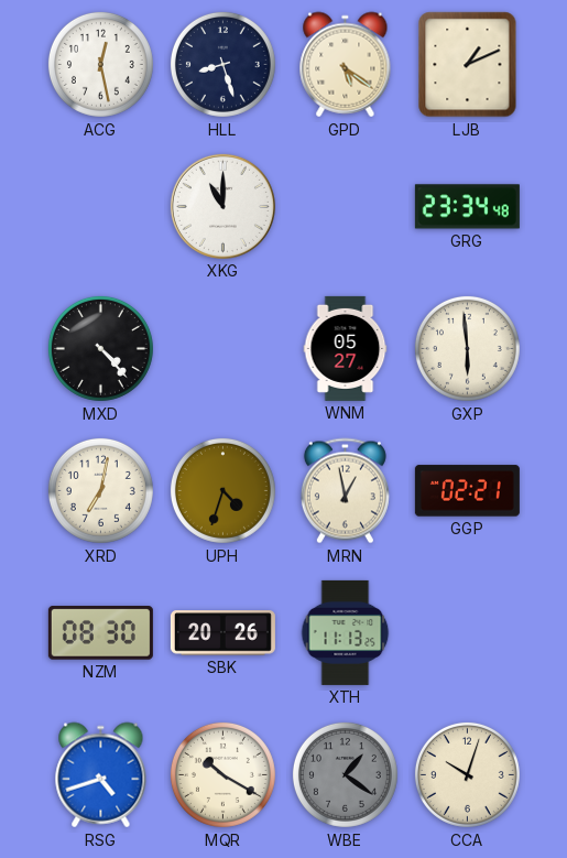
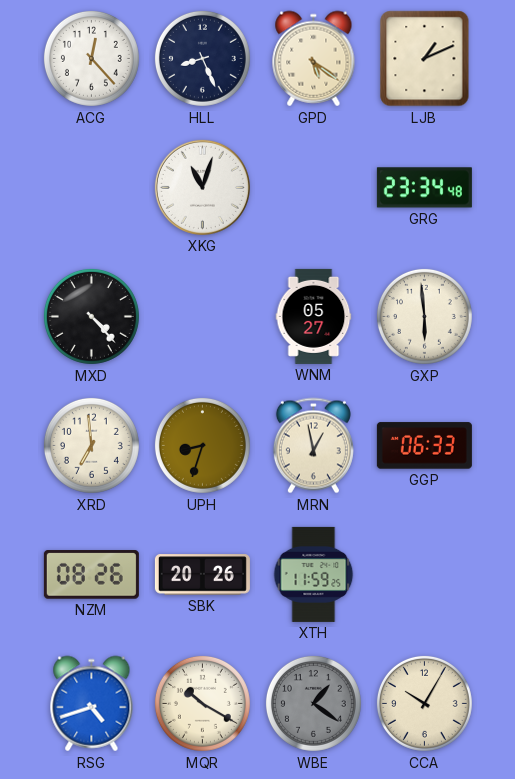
ACG: 12:28 -> 12:23
HLL: 8:27 -> 8:26
XKG: 11:00 -> 11:03
XRD: 7:02 -> 6:59
UPH: 4:33 -> 8:33
GGP: 02:21 -> 06:33
NZM: 08:30 -> 08:26
XTH: 11:13 -> 11:59
CCA: 10:03 -> 10:05
